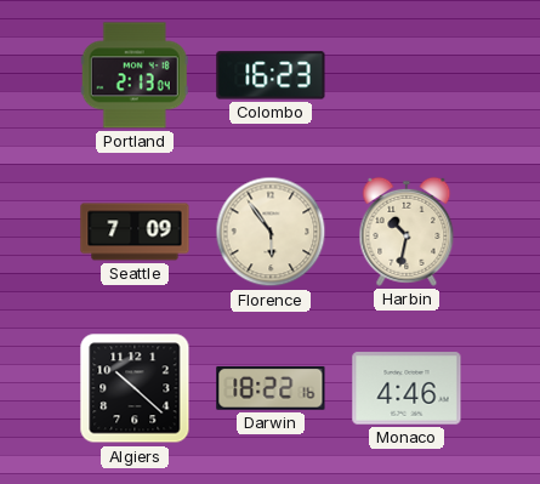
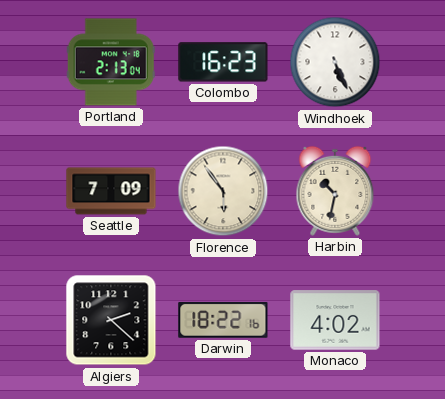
Windhoek: none -> 5:26
Algiers: 10:22 -> 2:22
Monaco: 4:46 -> 4:02
